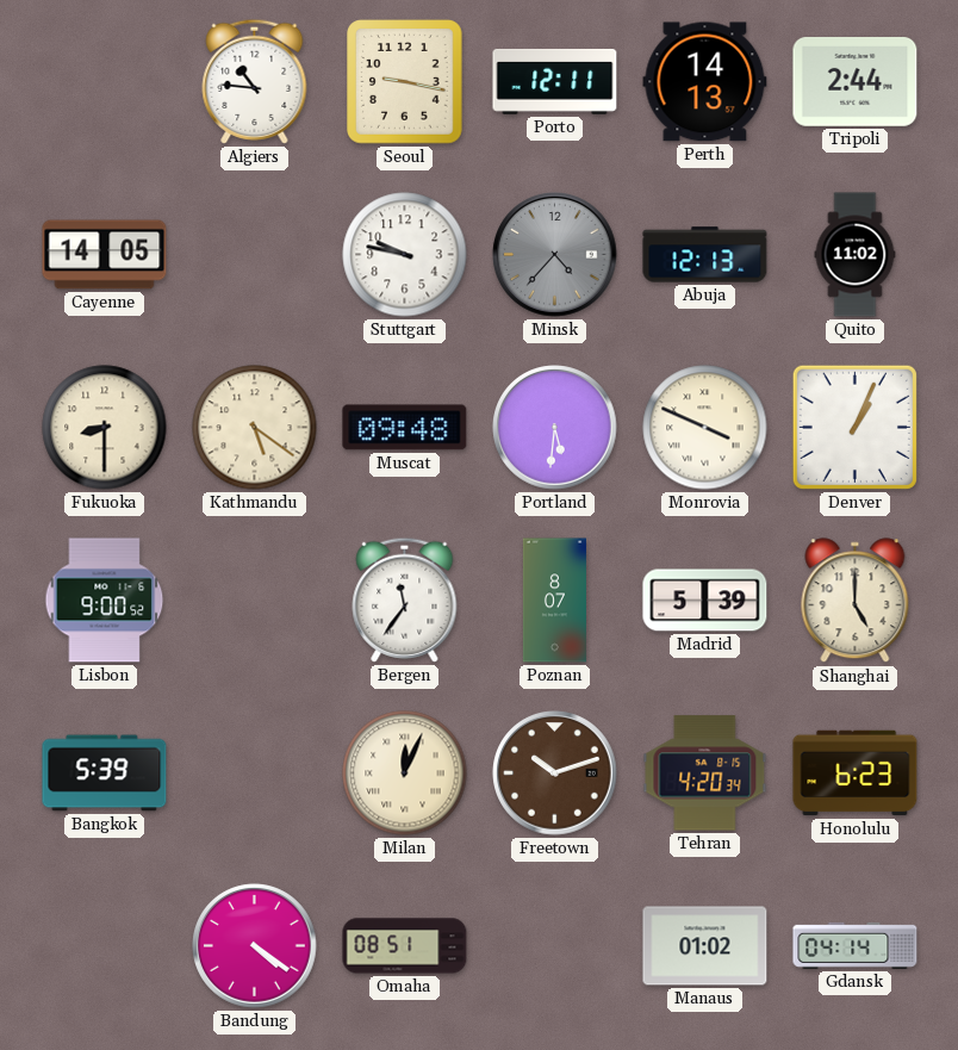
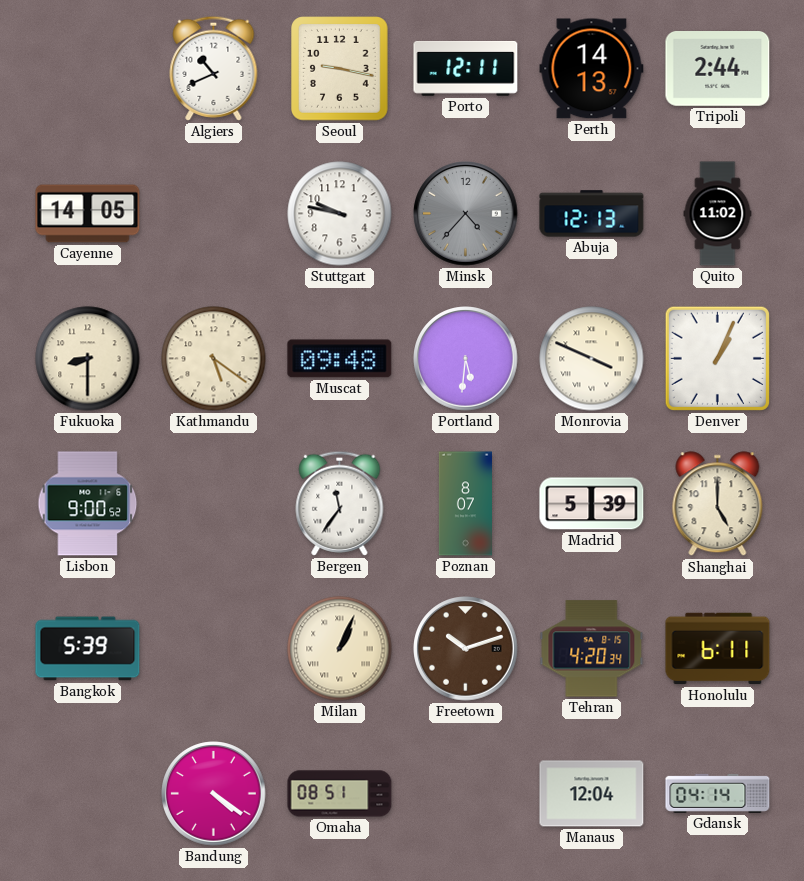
Algiers: 10:46 -> 10:41
Milan: 12:04 -> 1:04
Honolulu: 6:23 -> 6:11
Manaus: 01:02 -> 12:04
